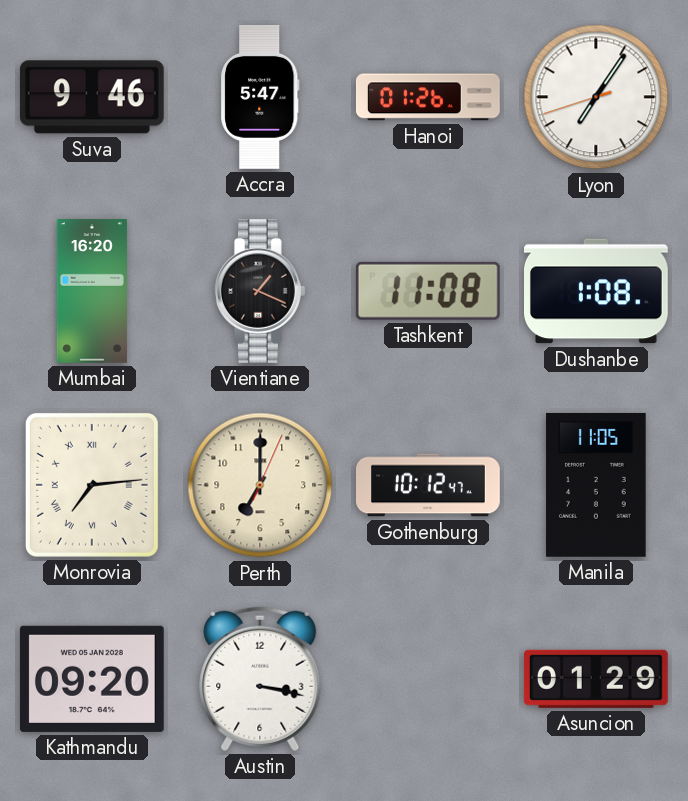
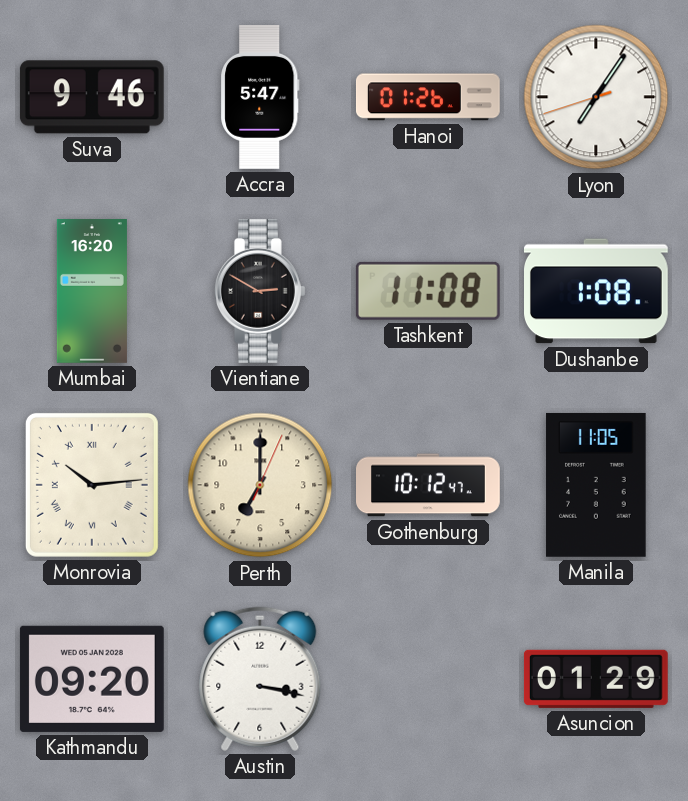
Vientiane: 1:19 -> 2:50
Monrovia: 7:14 -> 10:14
